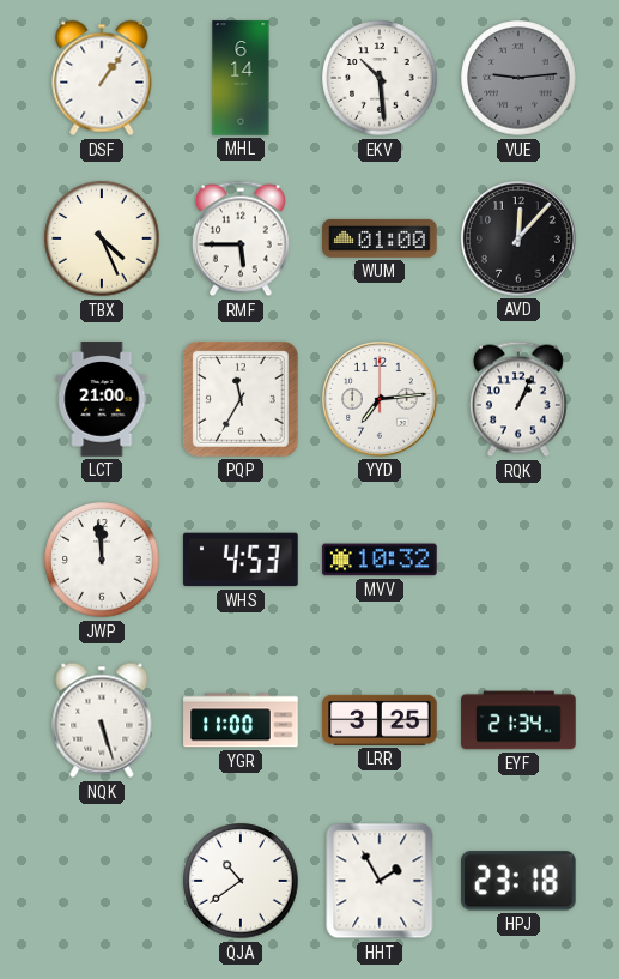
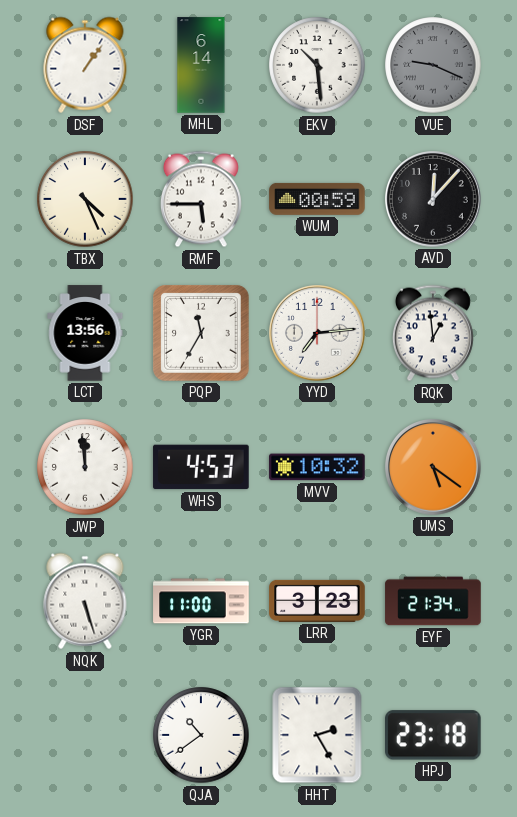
VUE: 9:14 -> 9:19
WUM: 01:00 -> 00:59
LCT: 21:00 -> 13:56
RQK: 1:04 -> 12:59
UMS: none -> 5:21
LRR: 3:25 -> 3:23
HHT: 1:55 -> 2:25
